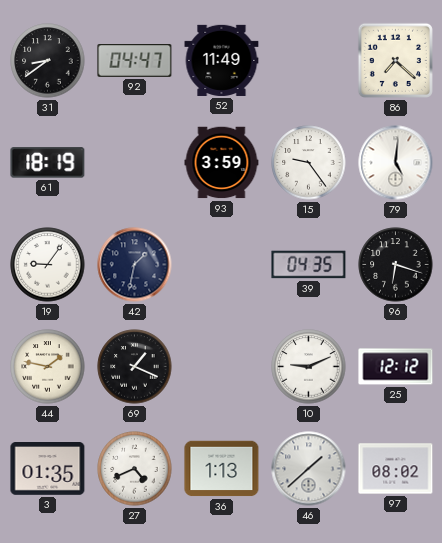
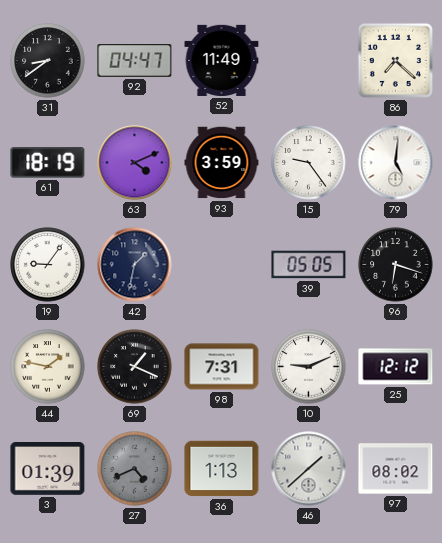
63: none -> 4:11
39: 04:35 -> 05:05
98: none -> 7:31
3: 01:35 -> 01:39
27 dial: white -> grey
